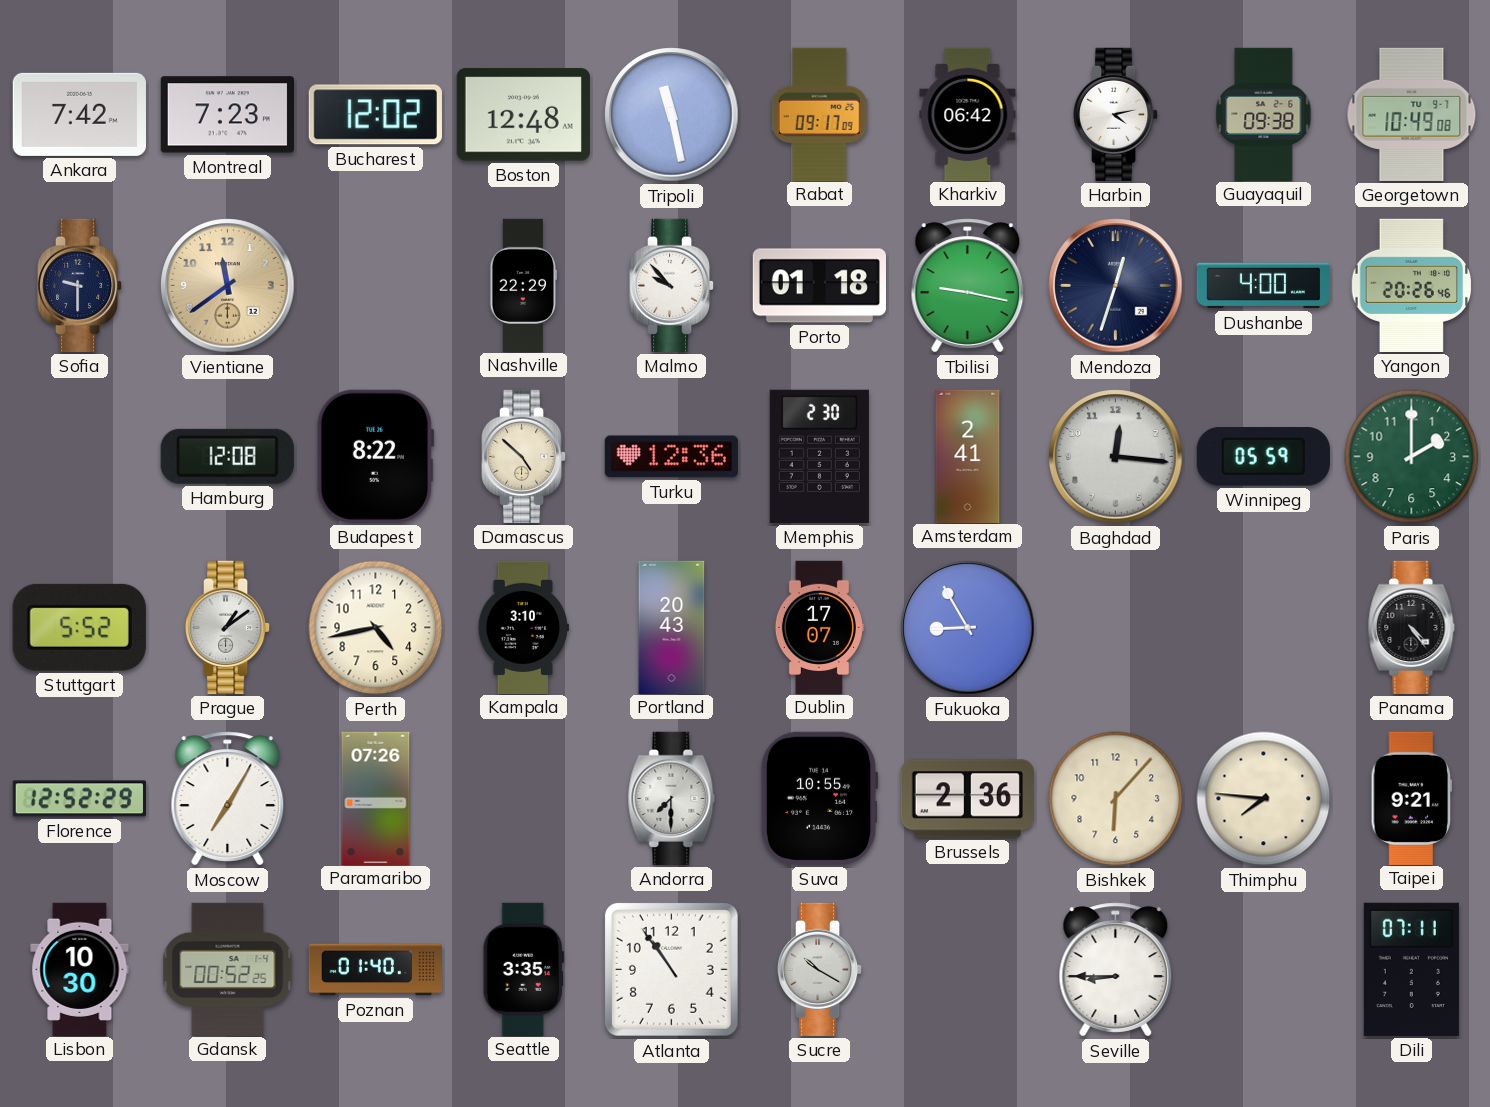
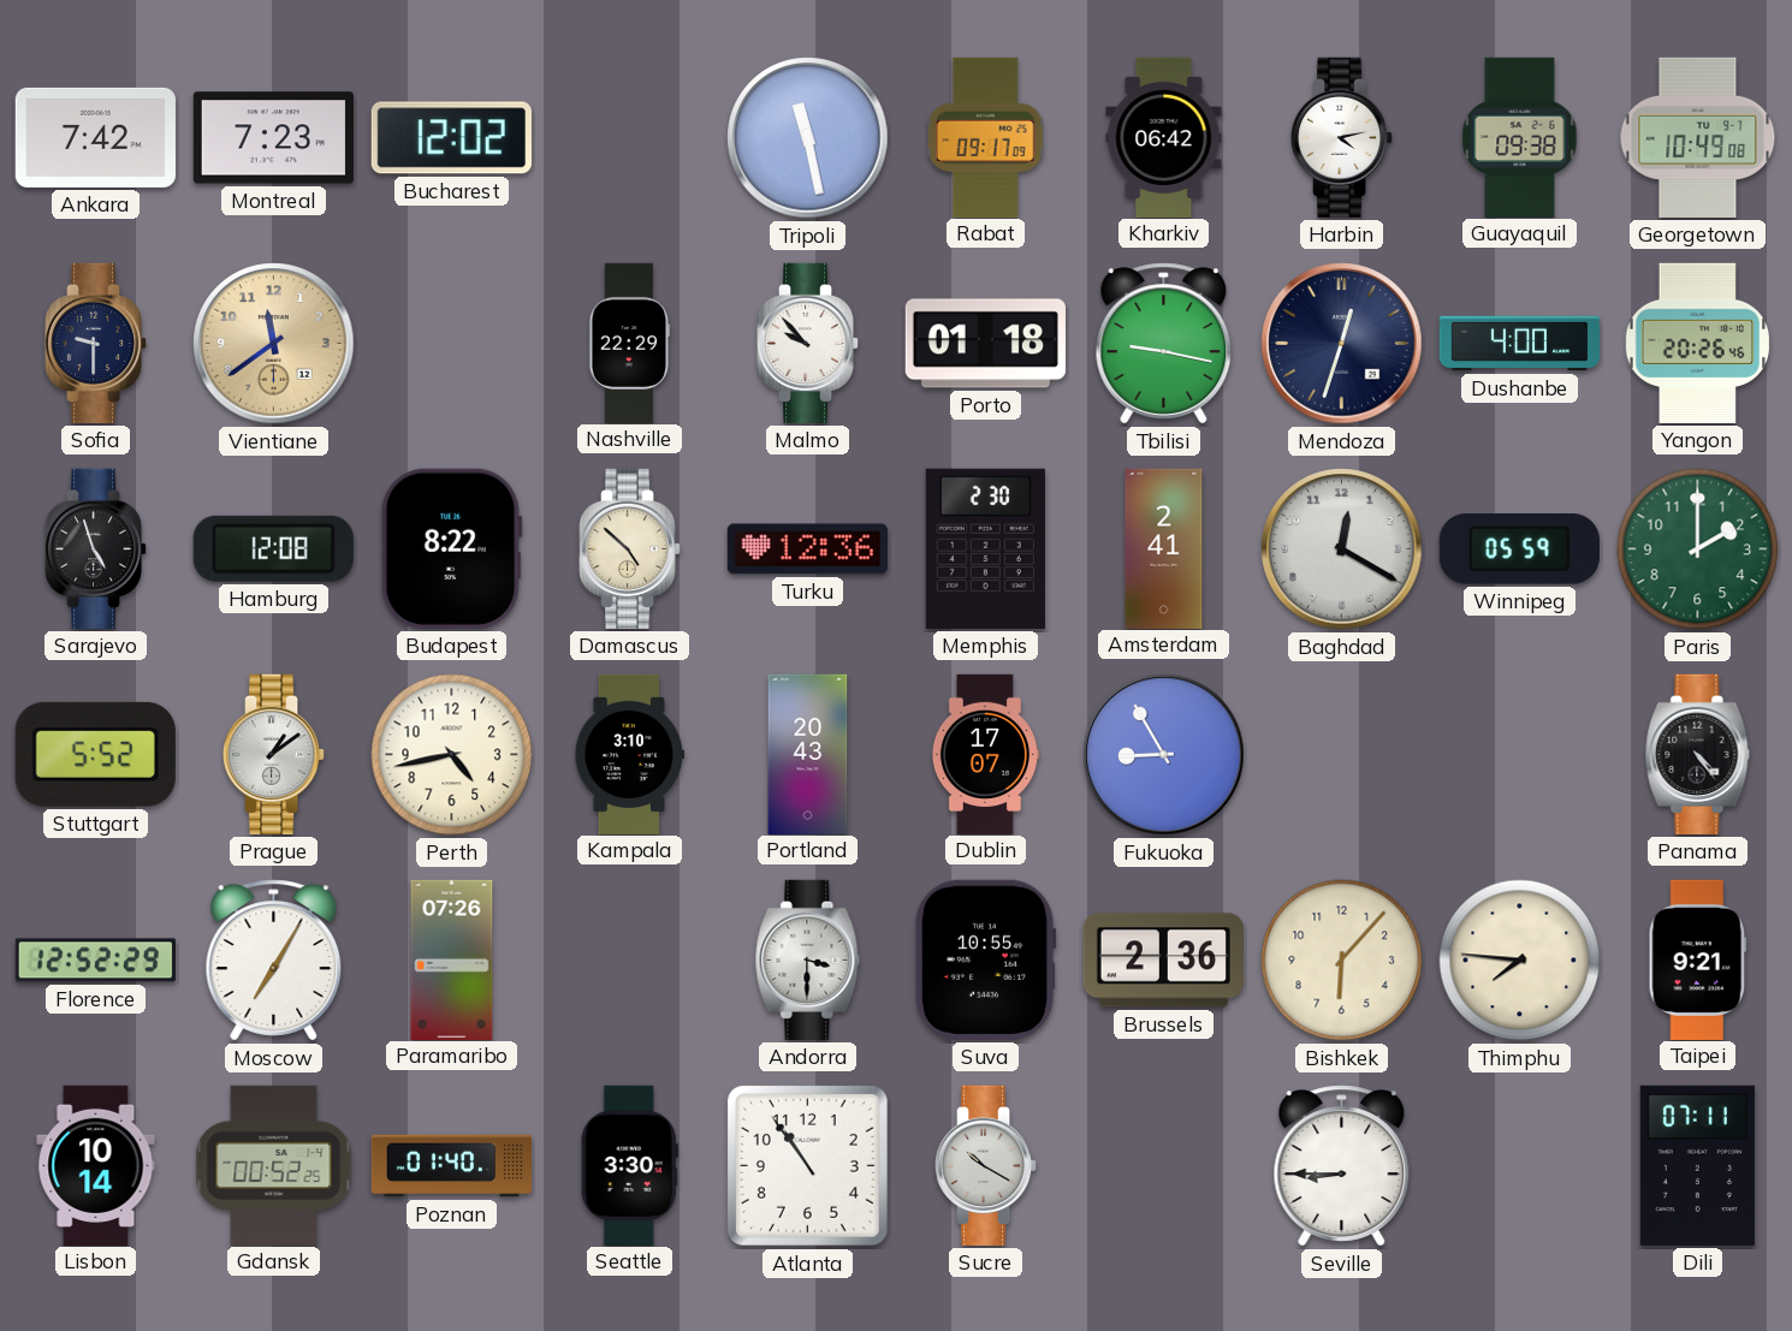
Boston: 12:48 -> none
Sarajevo: none -> 4:57
Baghdad: 12:16 -> 12:20
Andorra: 7:30 -> 3:30
Lisbon: 10:30 -> 10:14
Seattle: 3:35 -> 3:30
